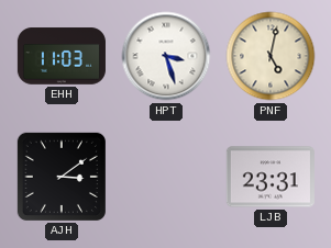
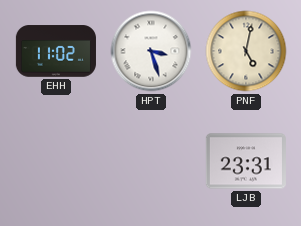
EHH: 11:03 -> 11:02
AJH: 3:09 -> none
